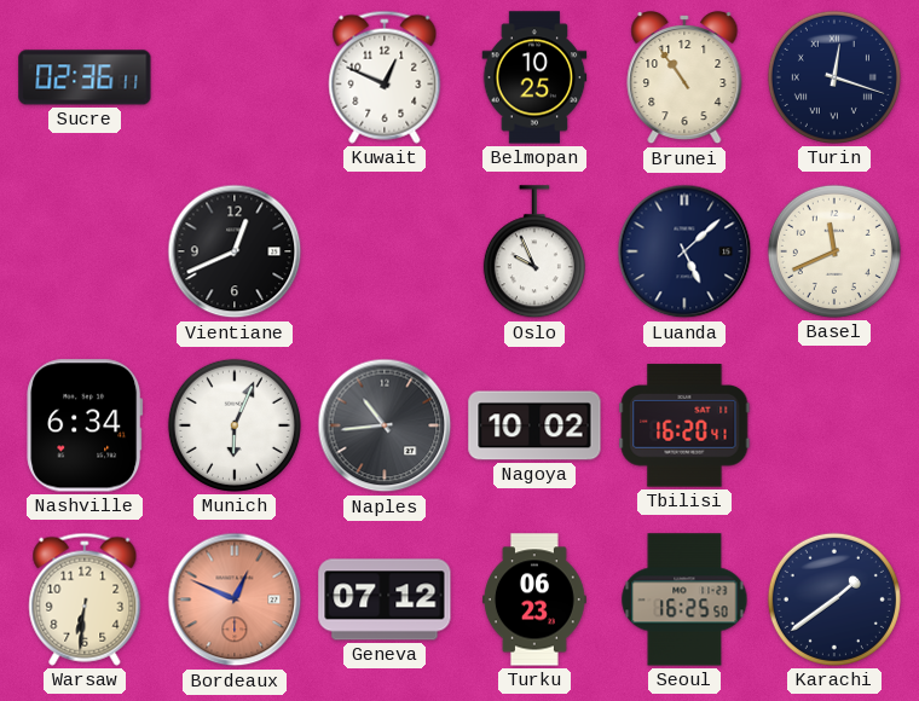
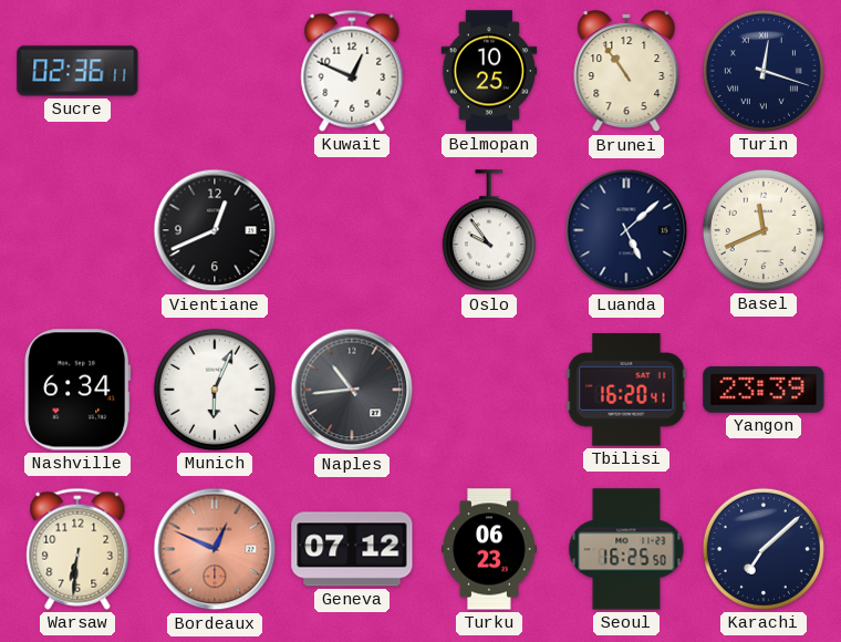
Oslo: 9:56 -> 9:54
Nagoya: 10:02 -> none
Yangon: none -> 23:39
Karachi: 1:39 -> 7:08
